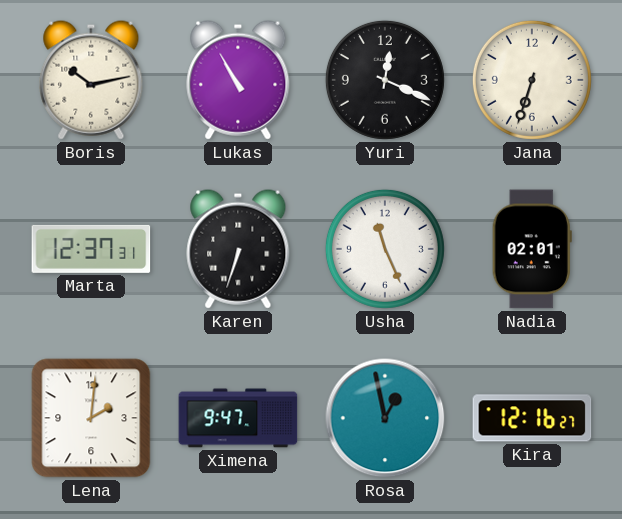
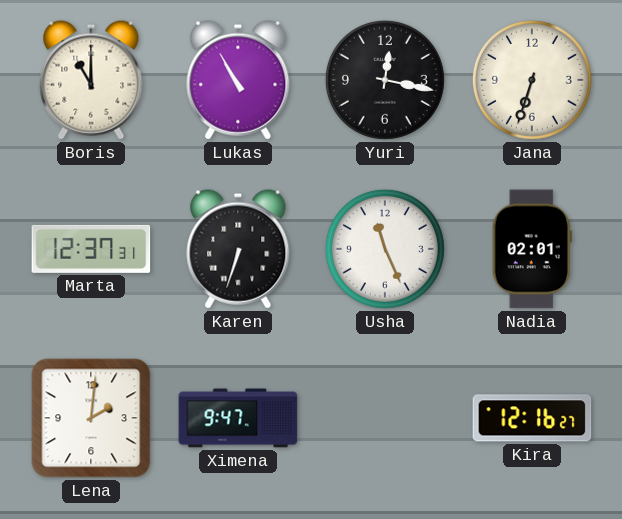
Boris: 10:13 -> 11:00
Yuri: 12:19 -> 12:17
Rosa: 12:58 -> none
